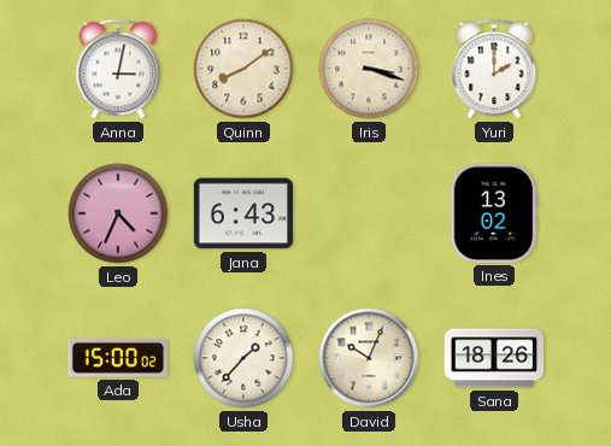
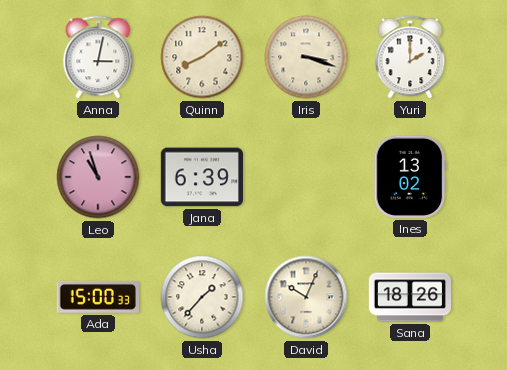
Leo: 4:34 -> 10:57
Jana: 6:43 -> 6:39
Ada: 15:00:02 -> 15:00:33
